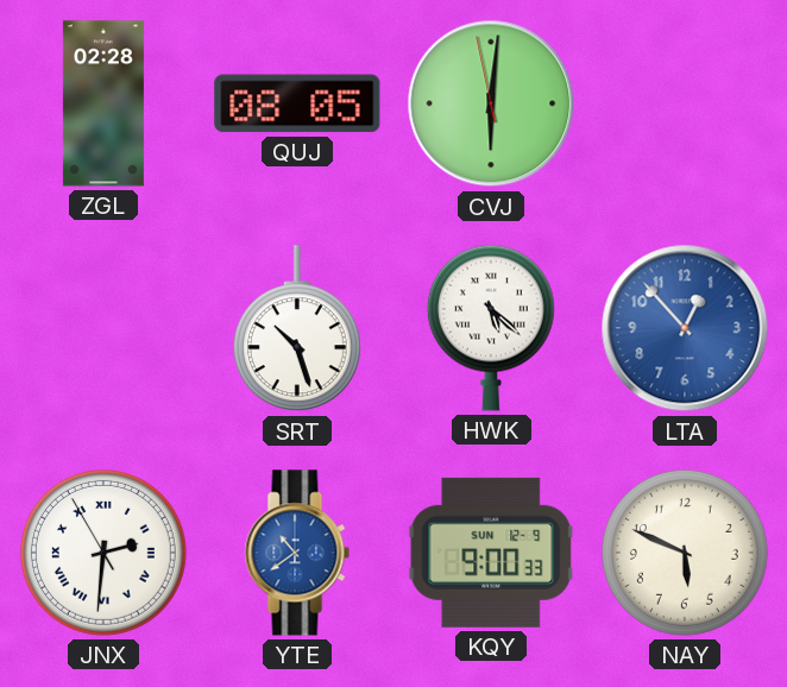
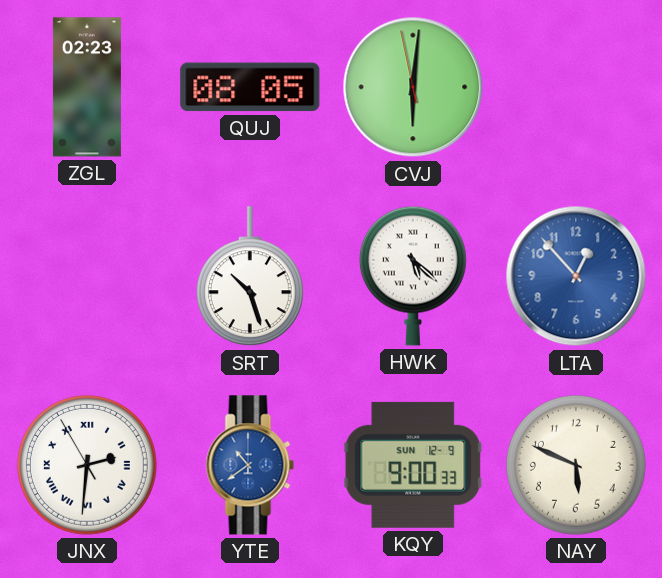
ZGL: 02:28 -> 02:23
